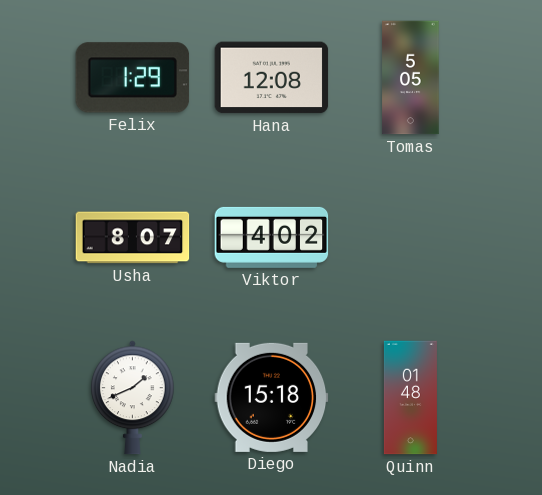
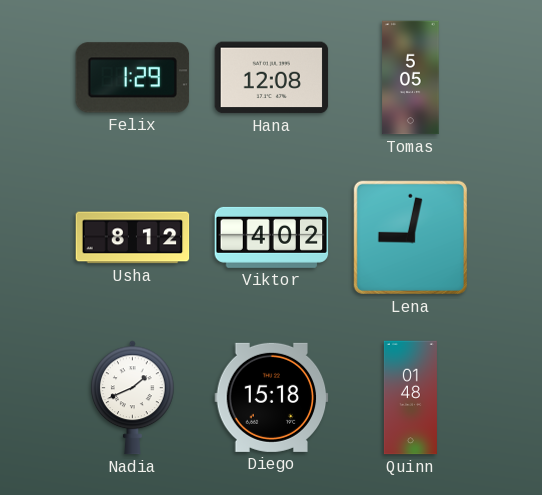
Usha: 8:07 -> 8:12
Lena: none -> 9:02
